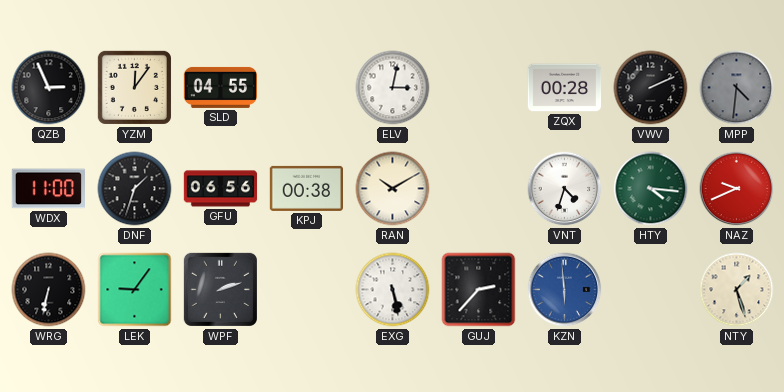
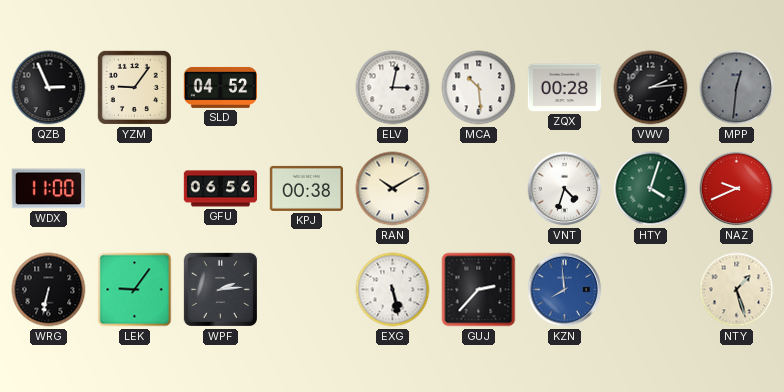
YZM: 12:06 -> 9:06
SLD: 04:55 -> 04:52
MCA: none -> 10:29
VWV: 2:11 -> 2:14
MPP: 4:31 -> 12:31
DNF: 1:33 -> none
HTY: 4:16 -> 4:03
WPF: 2:12 -> 2:14
KZN: 5:59 -> 7:59
